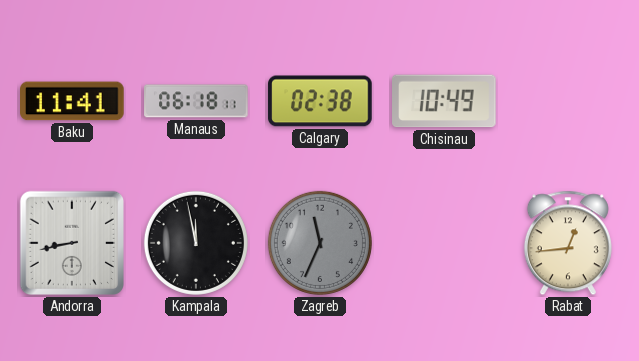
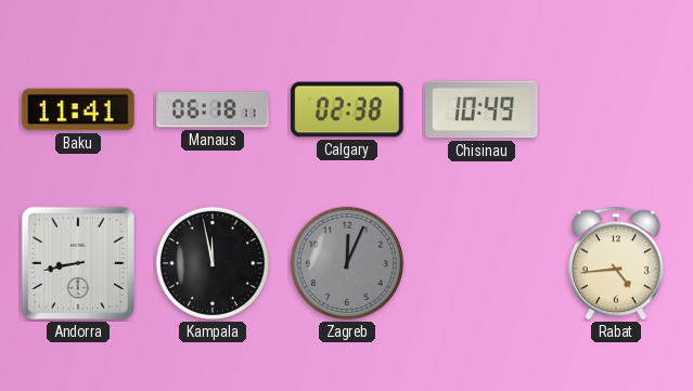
Zagreb: 11:34 -> 12:04
Rabat: 12:44 -> 4:44
